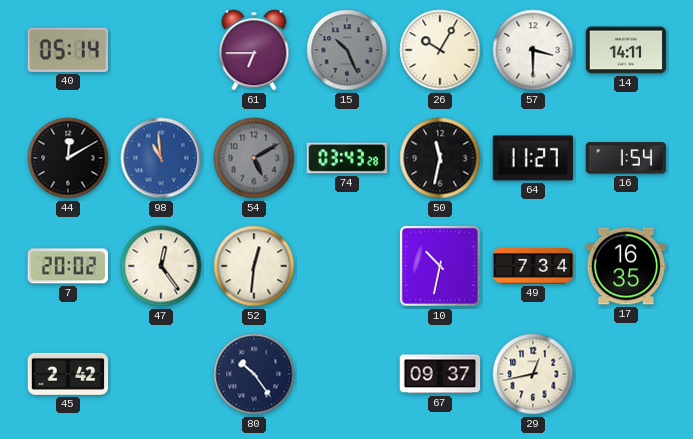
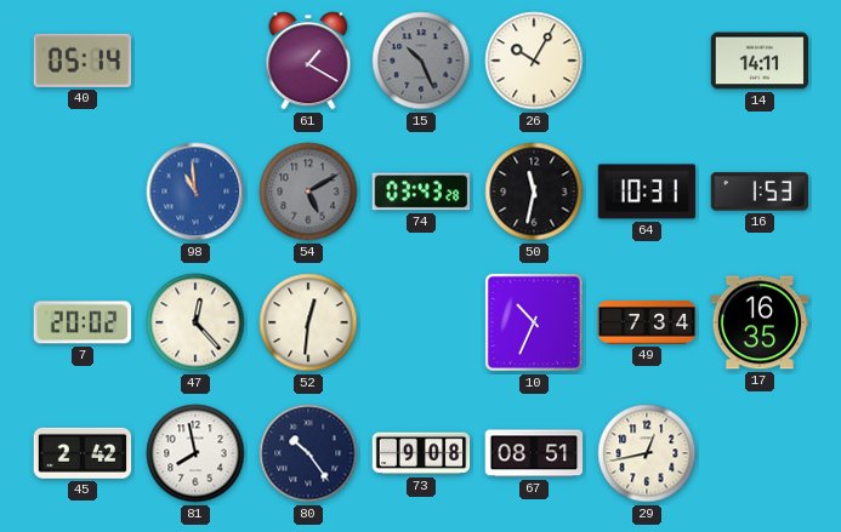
61: 6:45 -> 1:20
57: 3:30 -> none
44: 12:10 -> none
64: 11:27 -> 10:31
16: 1:54 -> 1:53
47: 12:24 -> 12:23
10: 10:32 -> 10:34
81: none -> 7:58
73: none -> 9:08
67: 09:37 -> 08:51
